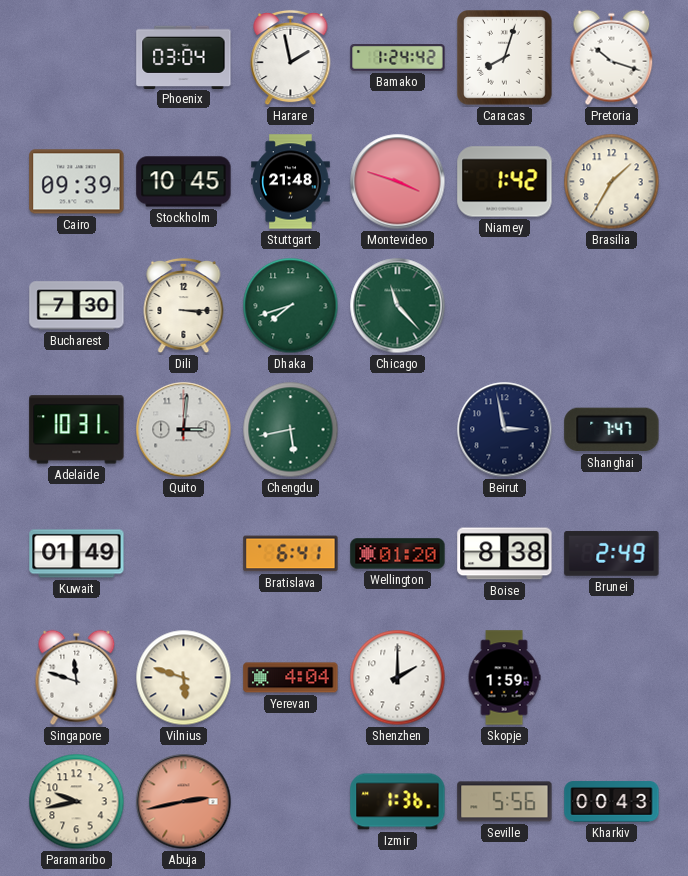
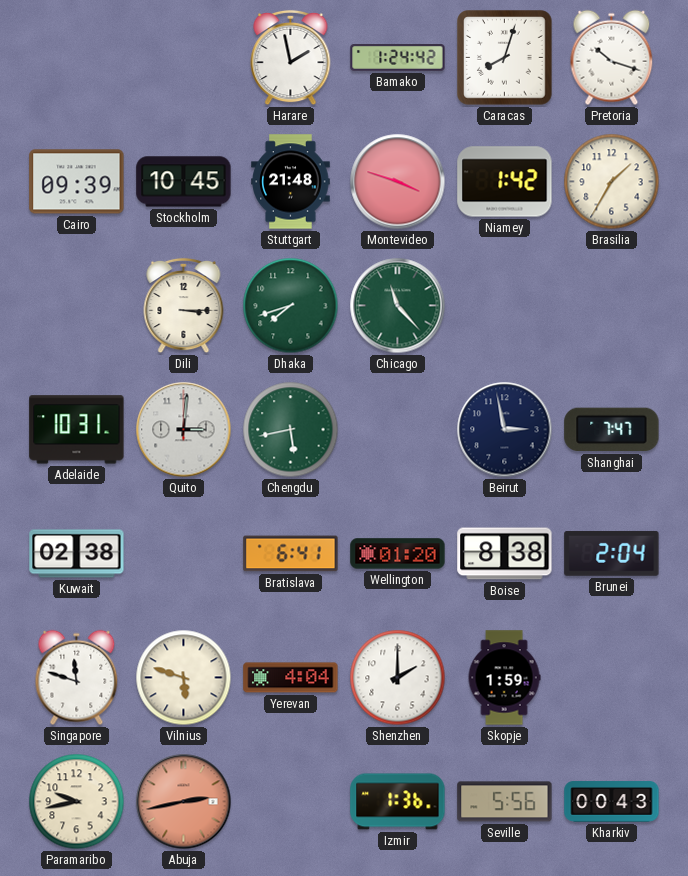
Phoenix: 03:04 -> none
Bucharest: 7:30 -> none
Kuwait: 01:49 -> 02:38
Brunei: 2:49 -> 2:04
